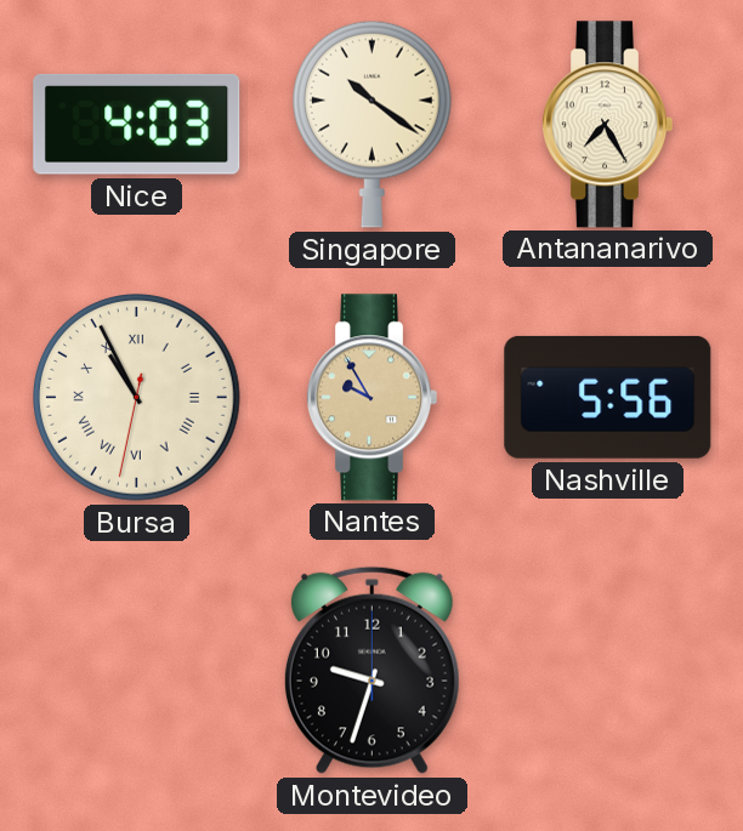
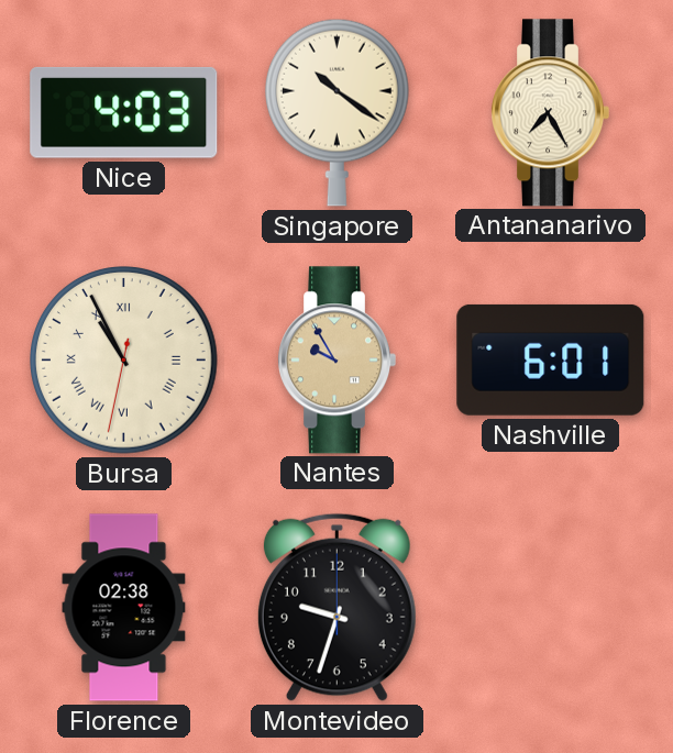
Nashville: 5:56 -> 6:01
Florence: none -> 02:38
